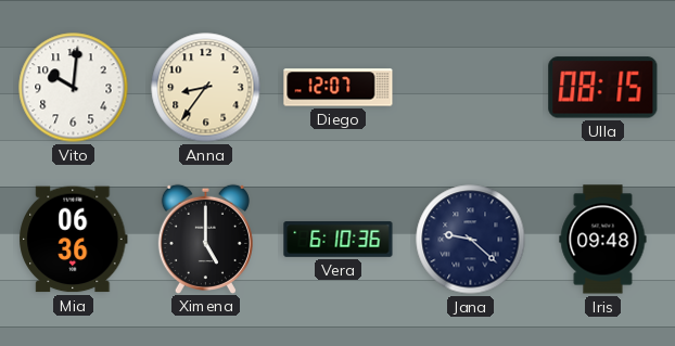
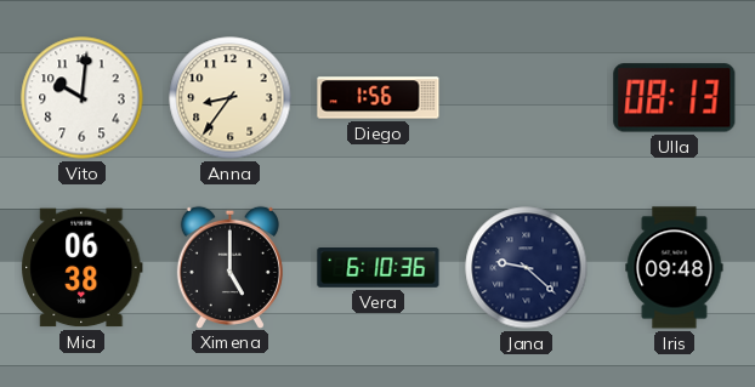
Diego: 12:07 -> 1:56
Ulla: 08:15 -> 08:13
Mia: 06:36 -> 06:38
